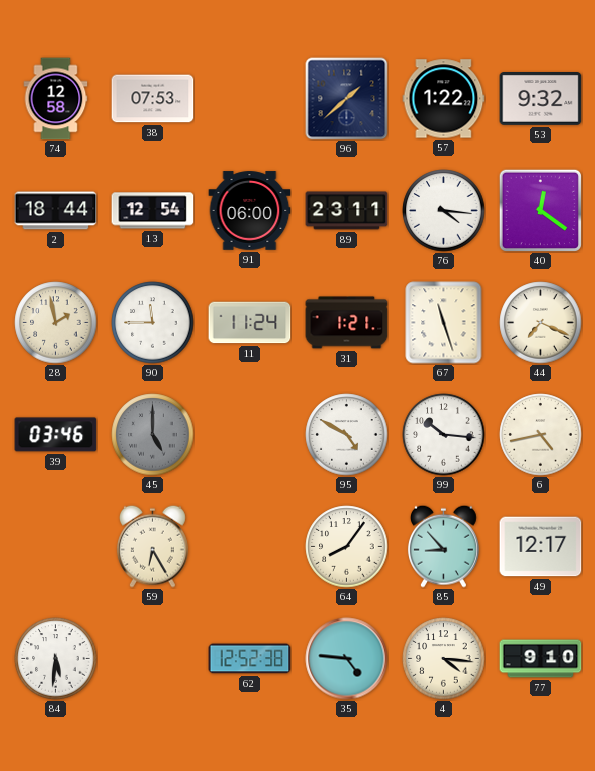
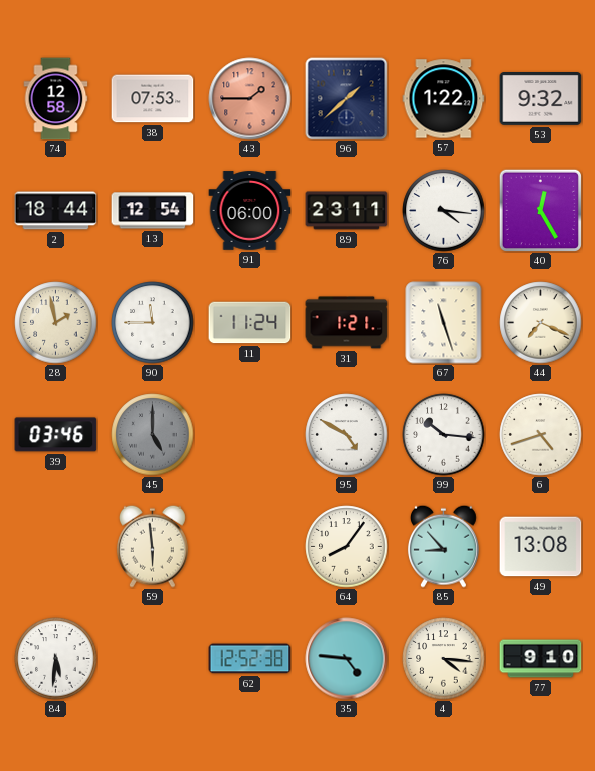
43: none -> 1:45
40: 12:21 -> 12:25
6: 4:43 -> 4:42
59: 6:25 -> 5:59
49: 12:17 -> 13:08
